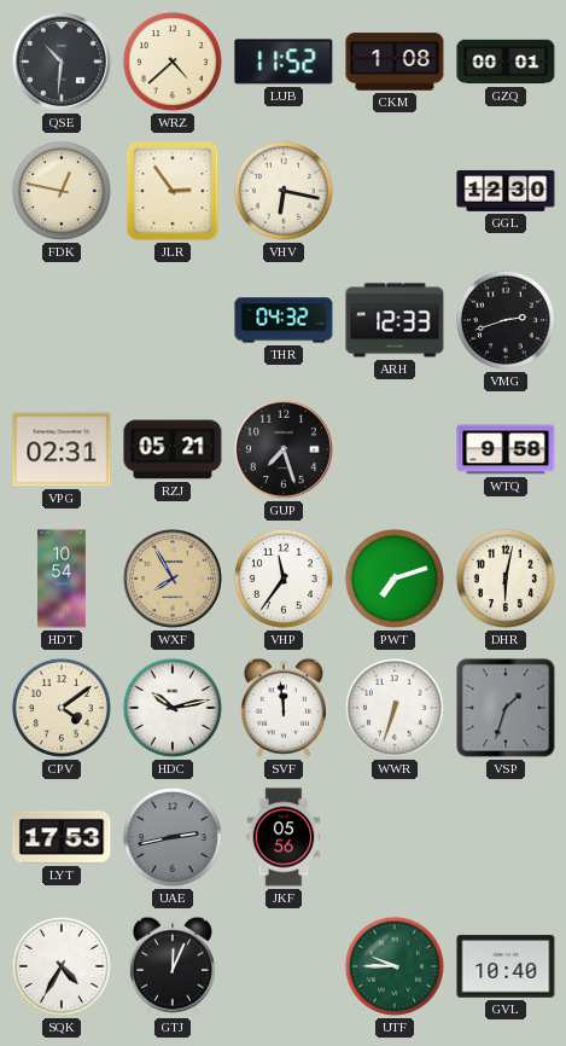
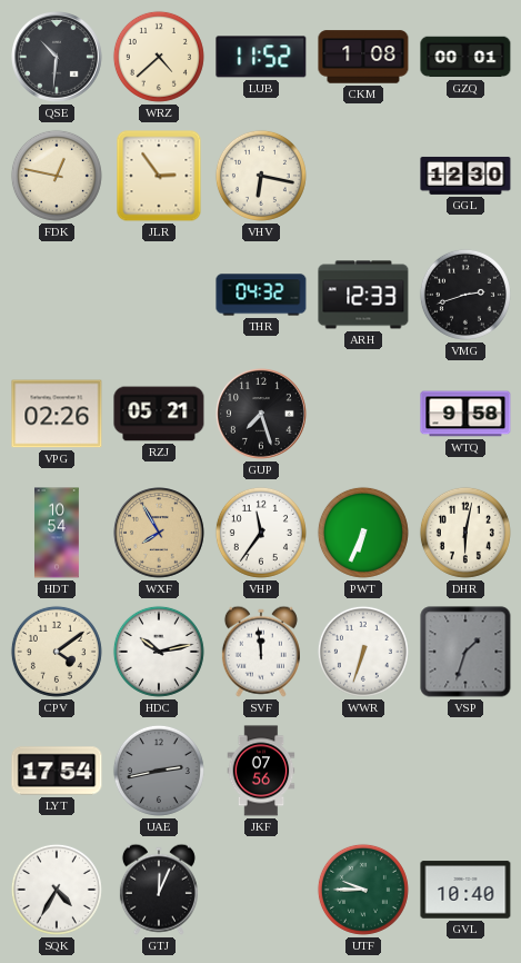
VPG: 02:31 -> 02:26
PWT: 7:12 -> 6:34
LYT: 17:53 -> 17:54
JKF: 05:56 -> 07:56
